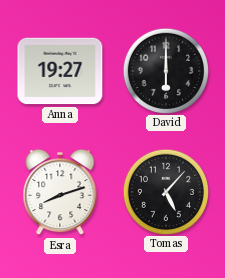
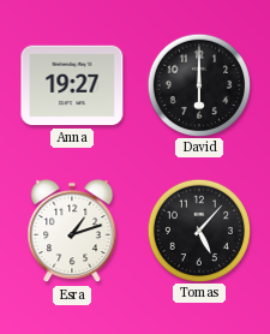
Esra: 8:12 -> 1:12
